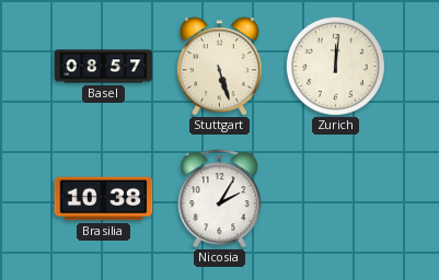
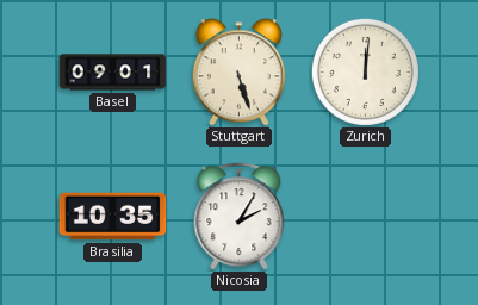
Basel: 08:57 -> 09:01
Brasilia: 10:38 -> 10:35
